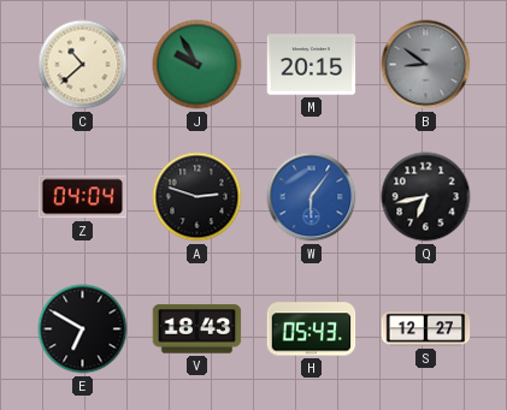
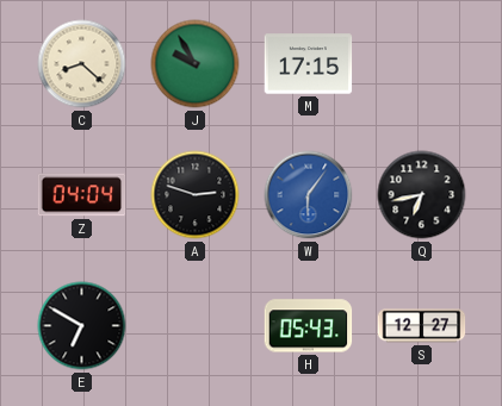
C: 10:38 -> 8:22
M: 20:15 -> 17:15
B: 8:51 -> none
V: 18:43 -> none
